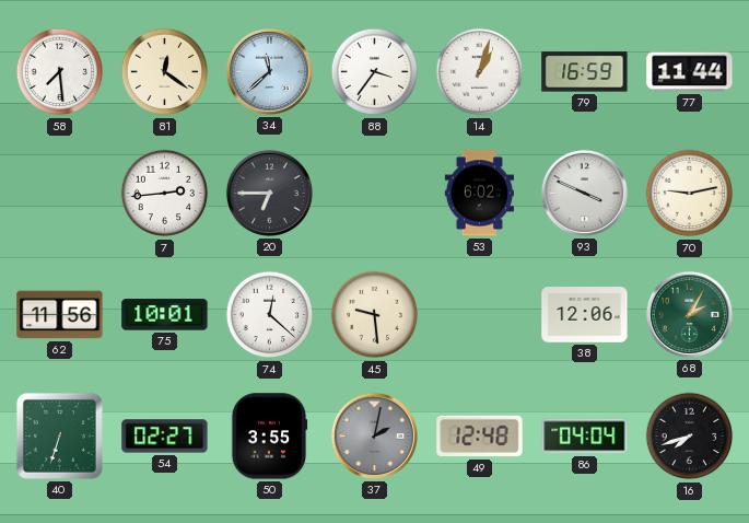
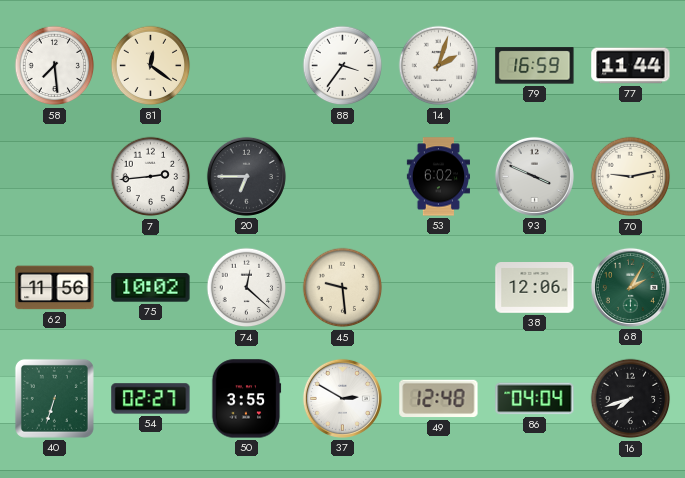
34: 11:38 -> none
14: 1:03 -> 2:03
75: 10:01 -> 10:02
37: 2:02 -> 2:50
37 dial: grey -> white
